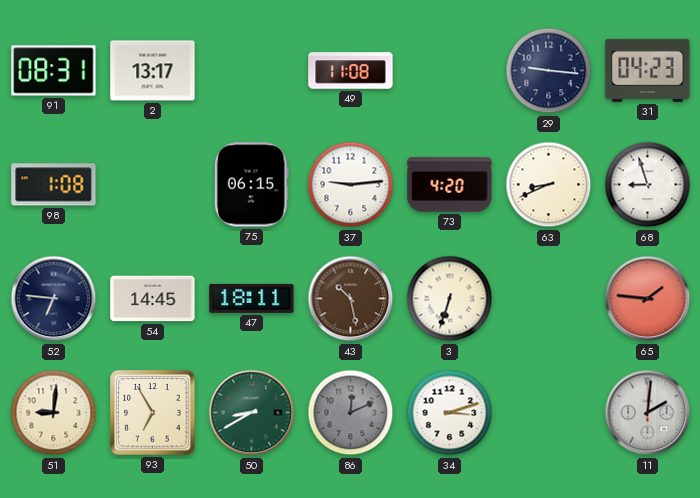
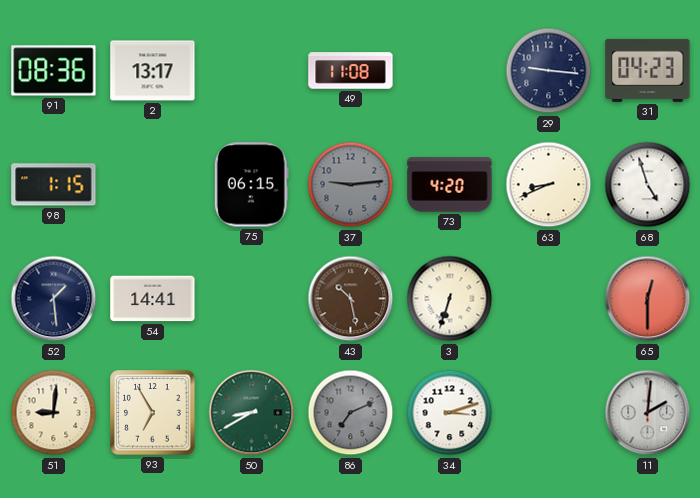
91: 08:31 -> 08:36
98: 1:08 -> 1:15
37 dial: white -> grey
68: 8:57 -> 4:57
52: 6:46 -> 1:29
54: 14:45 -> 14:41
47: 18:11 -> none
65: 1:46 -> 12:30
86: 12:11 -> 7:11
